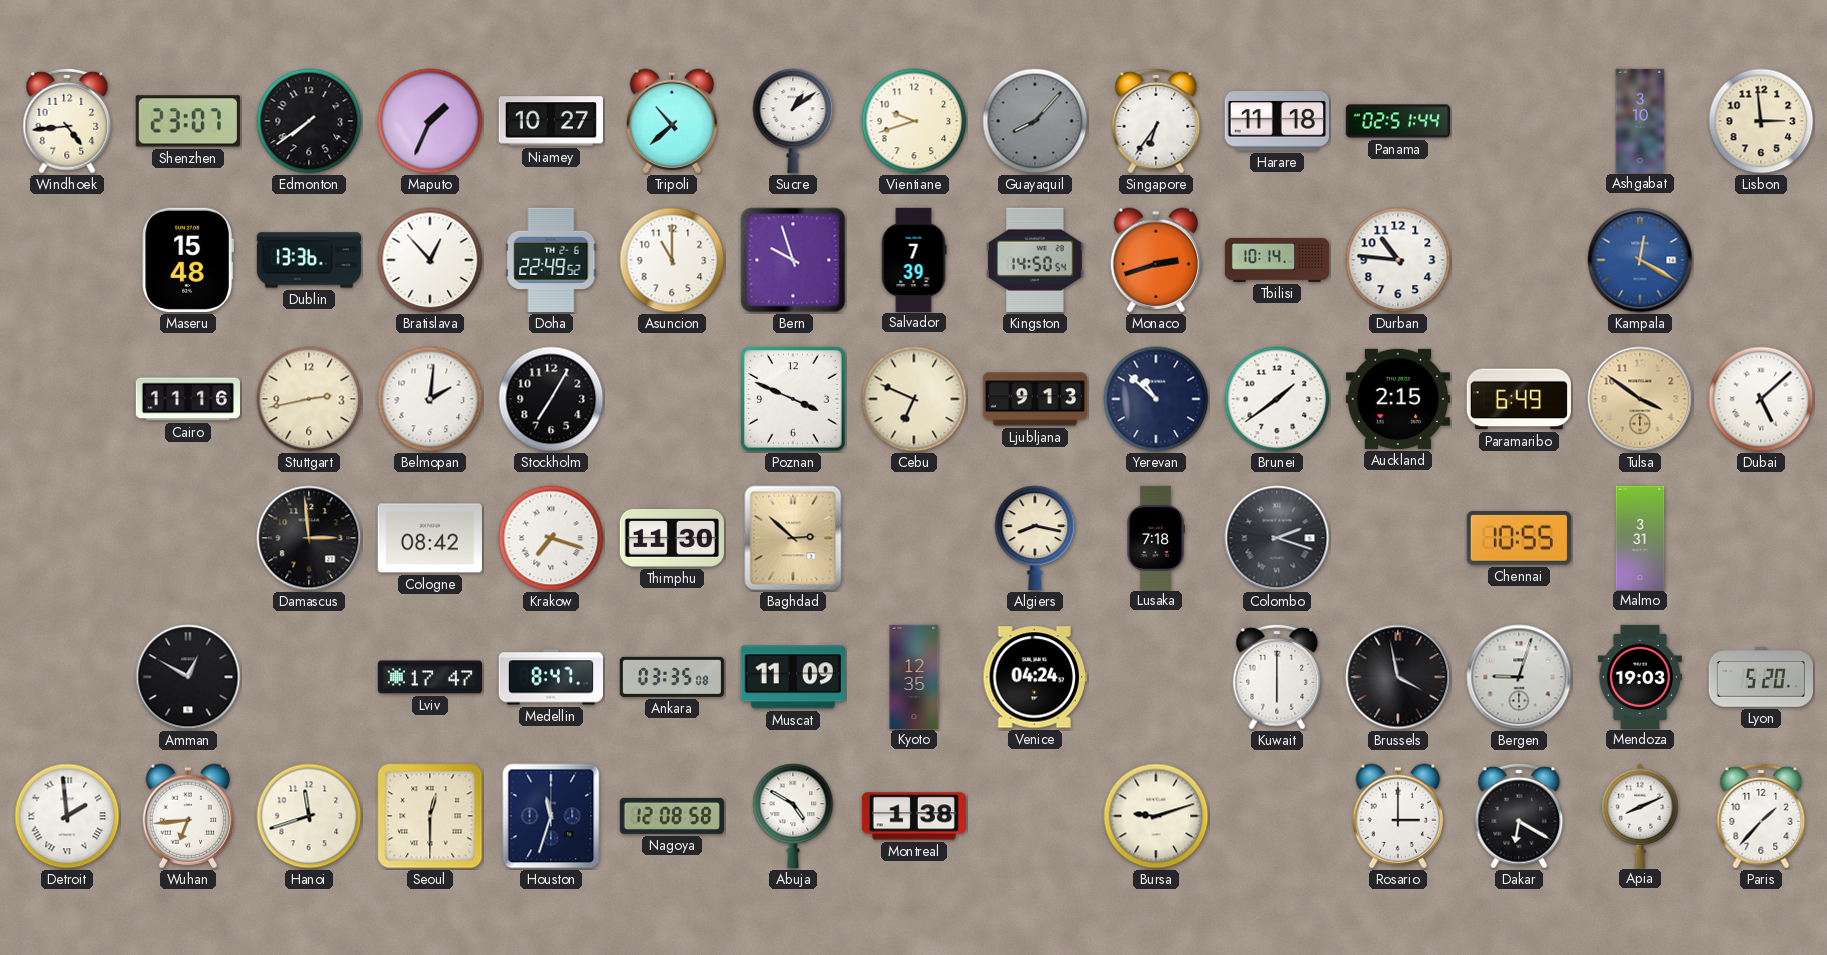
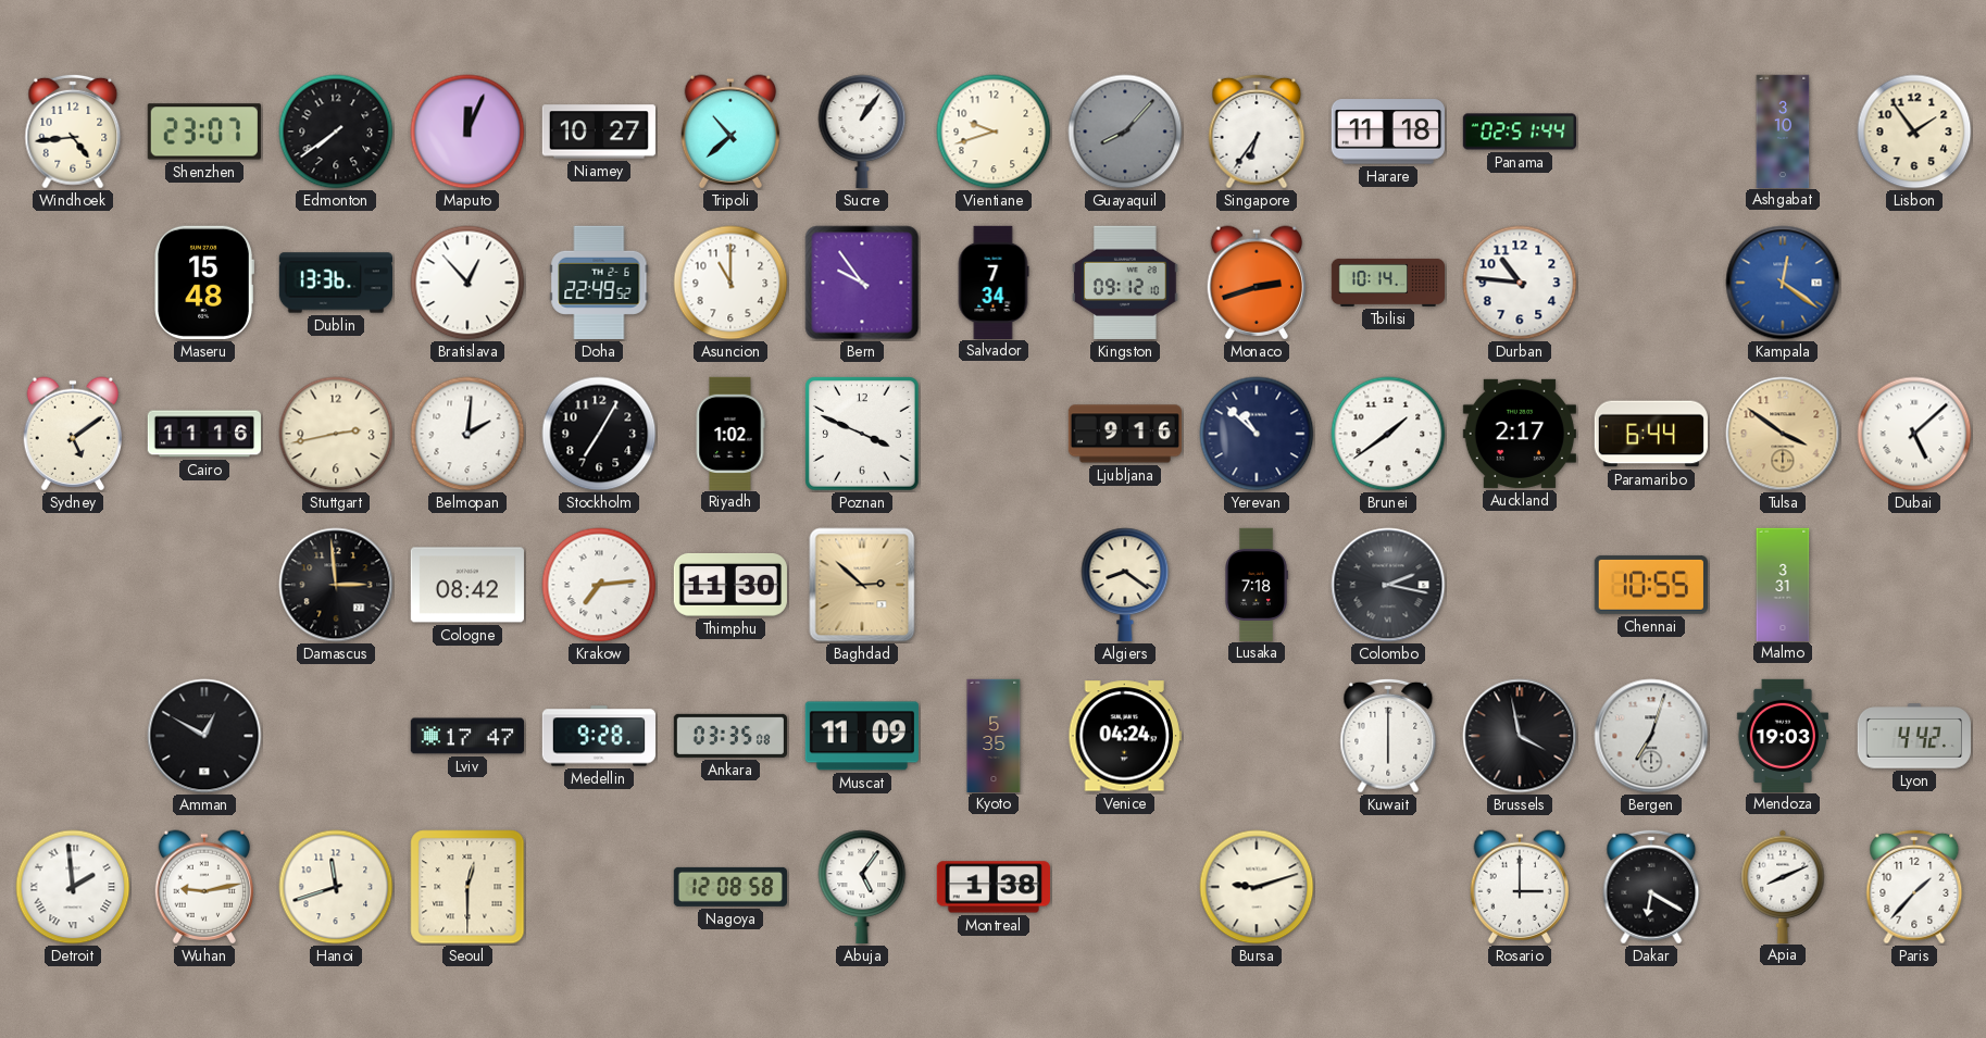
Maputo: 1:34 -> 12:04
Sucre: 1:09 -> 1:06
Lisbon: 2:59 -> 1:54
Bern: 9:57 -> 9:54
Salvador: 7:39 -> 7:34
Kingston: 14:50 -> 09:12
Kampala: 12:20 -> 12:21
Sydney: none -> 5:09
Riyadh: none -> 1:02
Cebu: 6:49 -> none
Ljubljana: 9:13 -> 9:16
Auckland: 2:15 -> 2:17
Paramaribo: 6:49 -> 6:44
Krakow: 7:18 -> 7:14
Algiers: 8:17 -> 8:21
Colombo: 2:18 -> 2:17
Medellin: 8:47 -> 9:28
Kyoto: 12:35 -> 5:35
Bergen: 9:03 -> 7:03
Lyon: 5:20 -> 4:42
Wuhan: 6:44 -> 9:13
Houston: 11:33 -> none
Abuja: 4:50 -> 5:06
